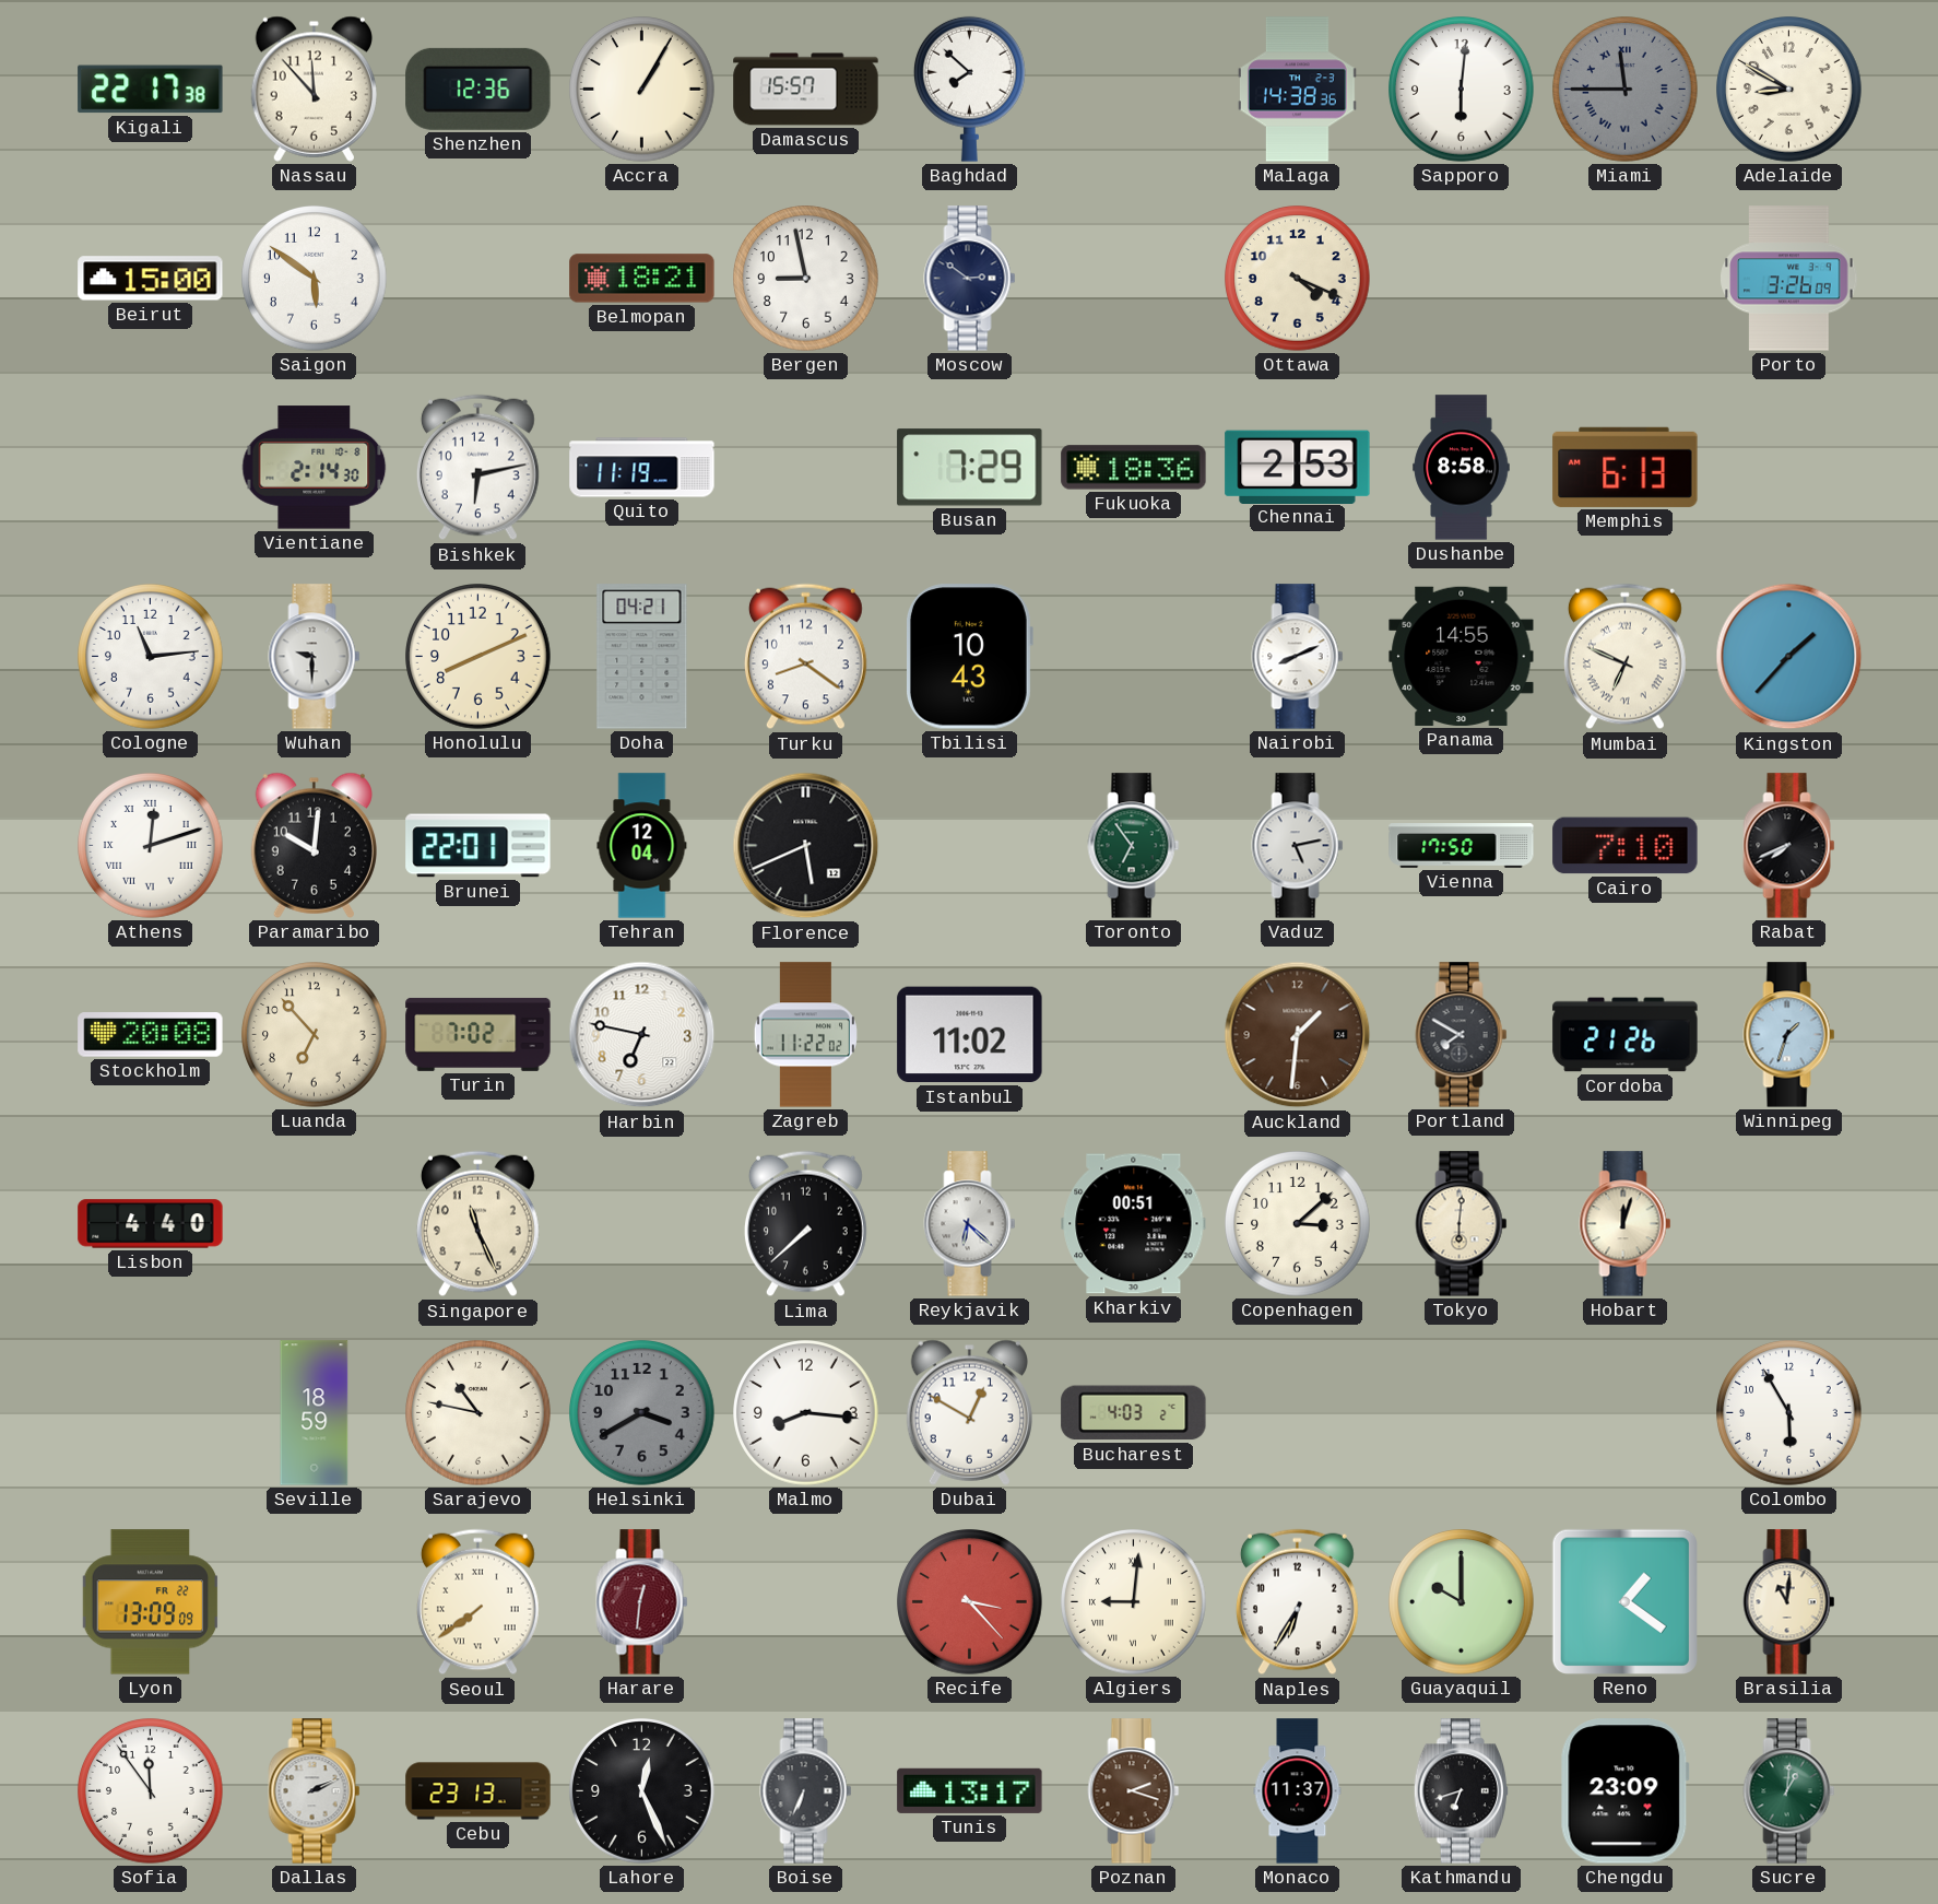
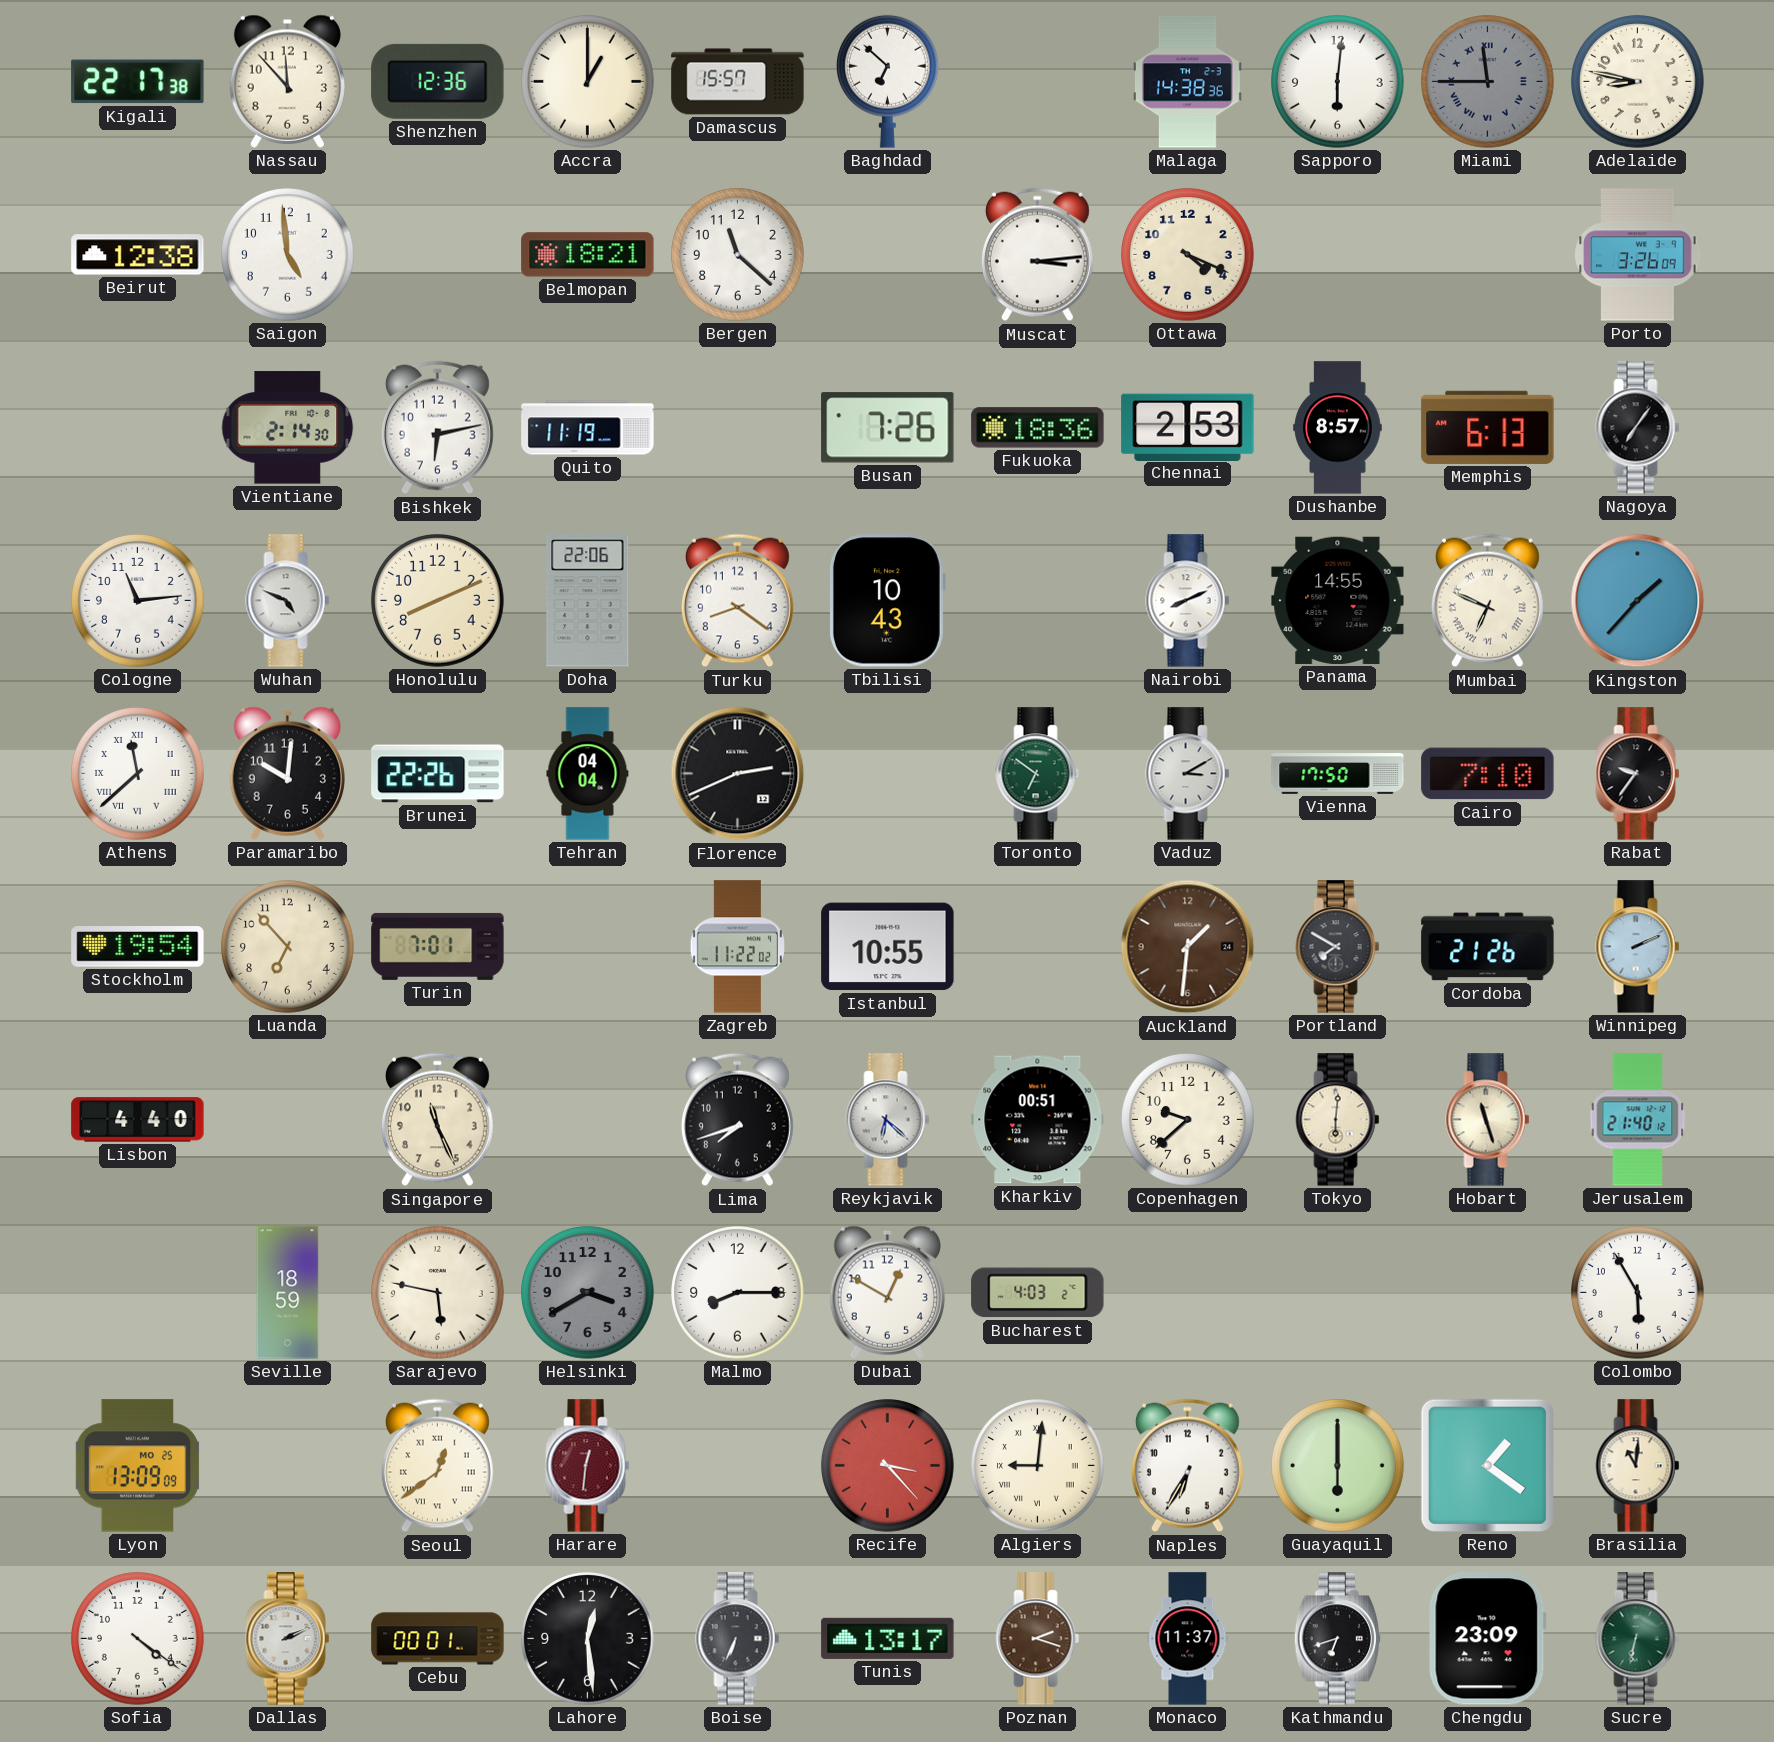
Accra: 1:05 -> 1:00
Baghdad: 7:52 -> 6:52
Adelaide: 8:50 -> 8:47
Beirut: 15:00 -> 12:38
Saigon: 5:51 -> 4:59
Bergen: 8:58 -> 11:22
Moscow: 2:51 -> none
Muscat: none -> 3:14
Busan: 7:29 -> 7:26
Dushanbe: 8:58 -> 8:57
Nagoya: none -> 7:06
Wuhan: 9:30 -> 4:49
Doha: 04:21 -> 22:06
Athens: 12:12 -> 11:38
Brunei: 22:01 -> 22:26
Tehran: 12:04 -> 04:04
Florence: 5:41 -> 2:41
Toronto: 6:54 -> 6:51
Vaduz: 5:13 -> 3:10
Rabat: 7:41 -> 9:36
Stockholm: 20:08 -> 19:54
Turin: 7:02 -> 7:01
Harbin: 6:47 -> none
Istanbul: 11:02 -> 10:55
Winnipeg: 1:33 -> 2:11
Lima: 7:38 -> 7:42
Copenhagen: 3:08 -> 9:38
Hobart: 12:03 -> 11:27
Jerusalem: none -> 21:40
Sarajevo: 10:47 -> 5:47
Malmo: 8:16 -> 8:15
Lyon date: FR 22 -> MO 25
Seoul: 7:39 -> 12:39
Guayaquil: 10:00 -> 6:00
Sofia: 11:54 -> 4:21
Cebu: 23:13 -> 00:01
Lahore: 12:26 -> 12:29
Sucre: 1:01 -> 6:32
